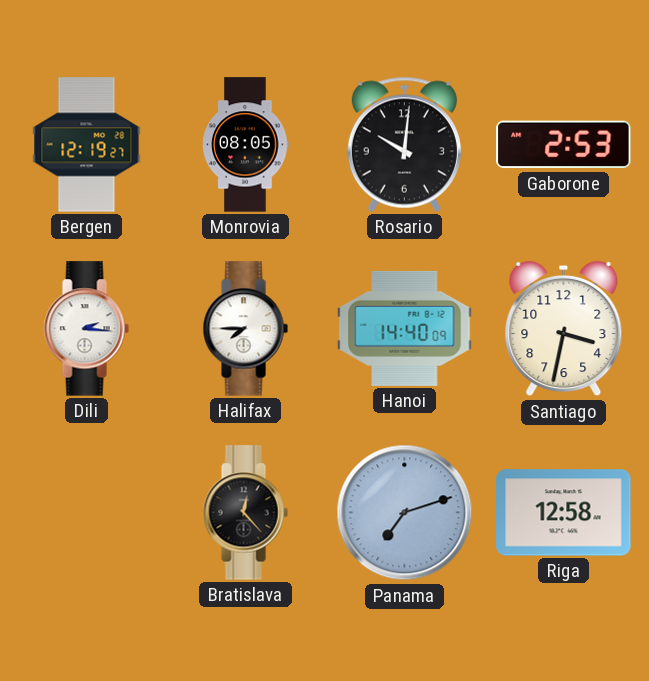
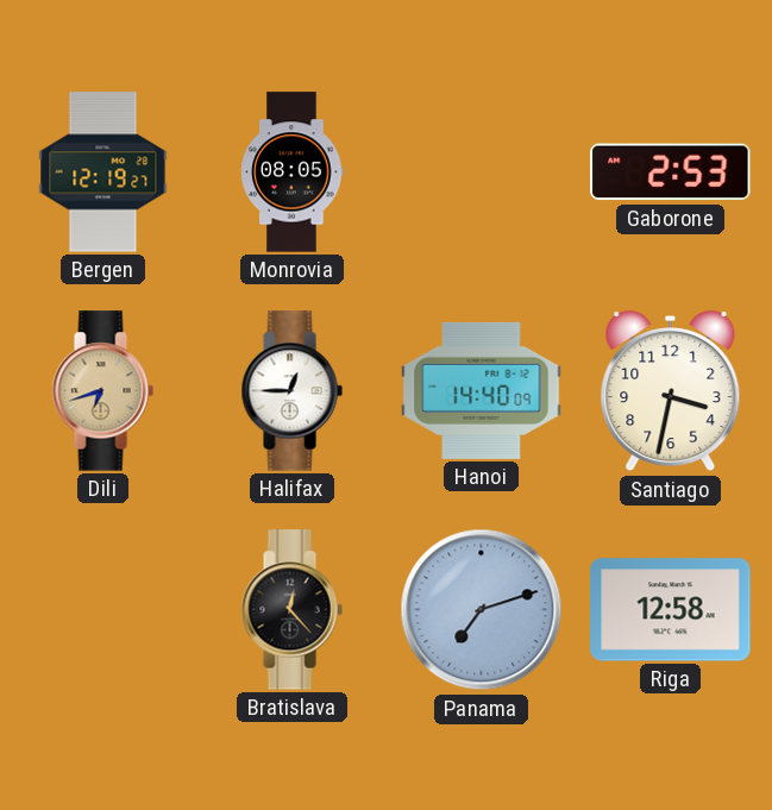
Rosario: 10:01 -> none
Dili: 2:16 -> 6:42
Dili dial: white -> champagne
Halifax: 7:45 -> 12:45
